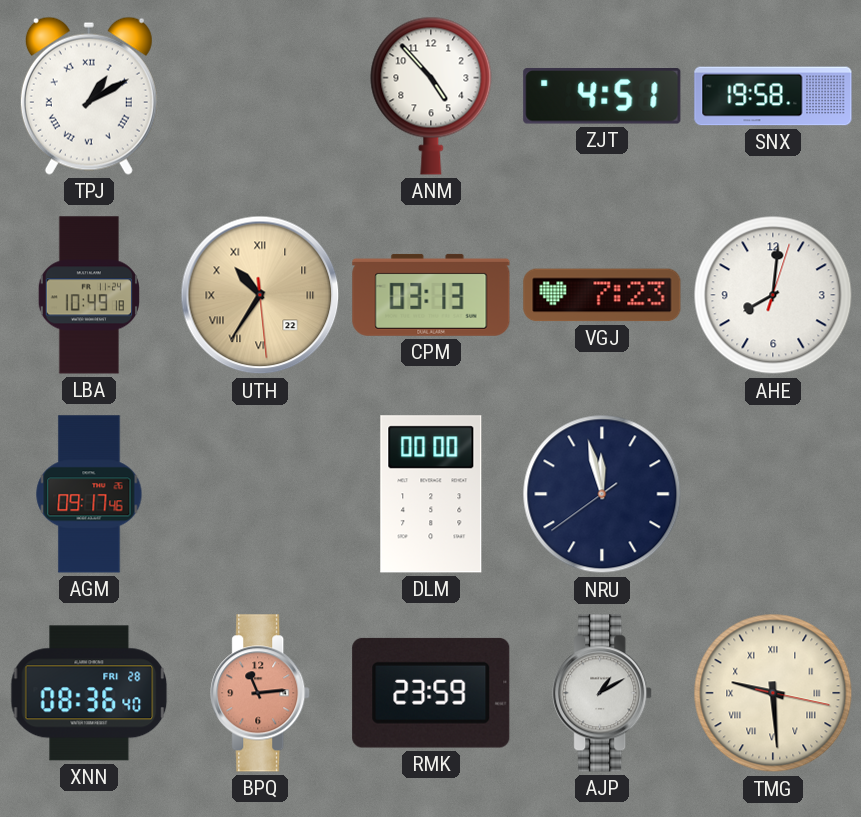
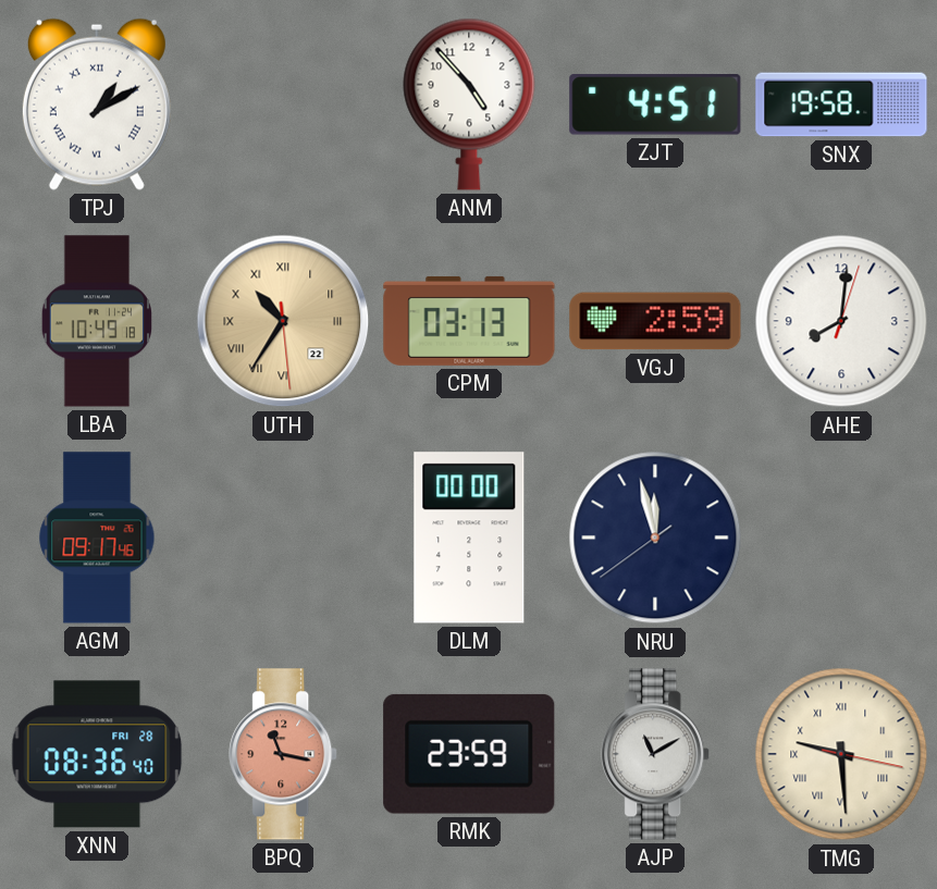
VGJ: 7:23 -> 2:59
BPQ: 11:14 -> 11:17
AJP: 1:10 -> 11:10
